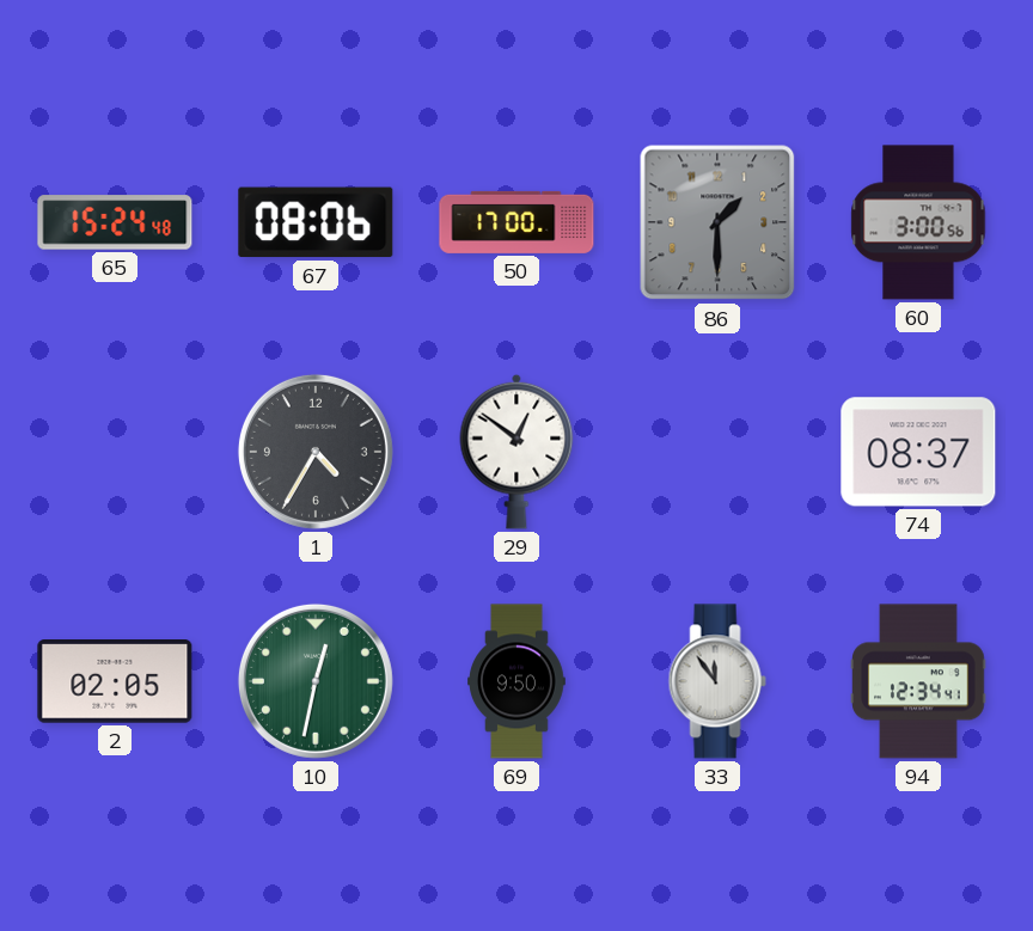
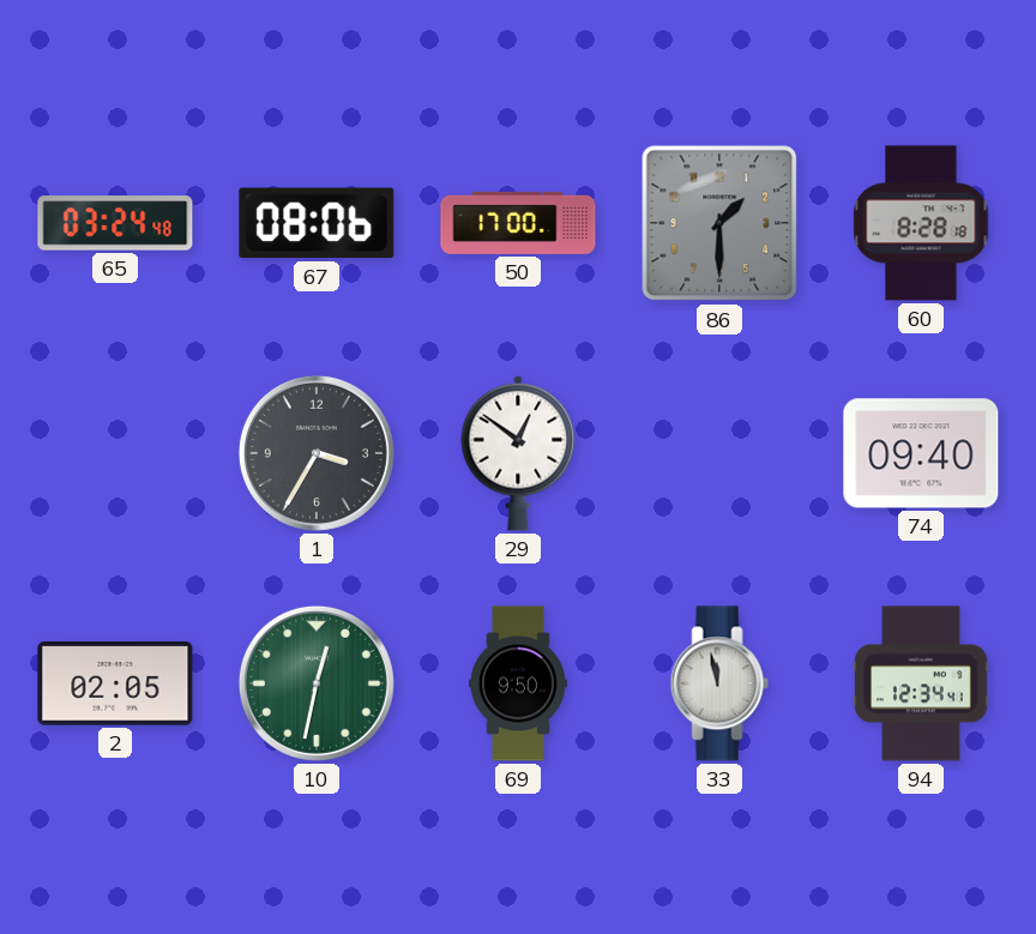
65: 15:24 -> 03:24
60: 3:00 -> 8:28
1: 4:35 -> 3:35
74: 08:37 -> 09:40
33: 11:54 -> 11:58
